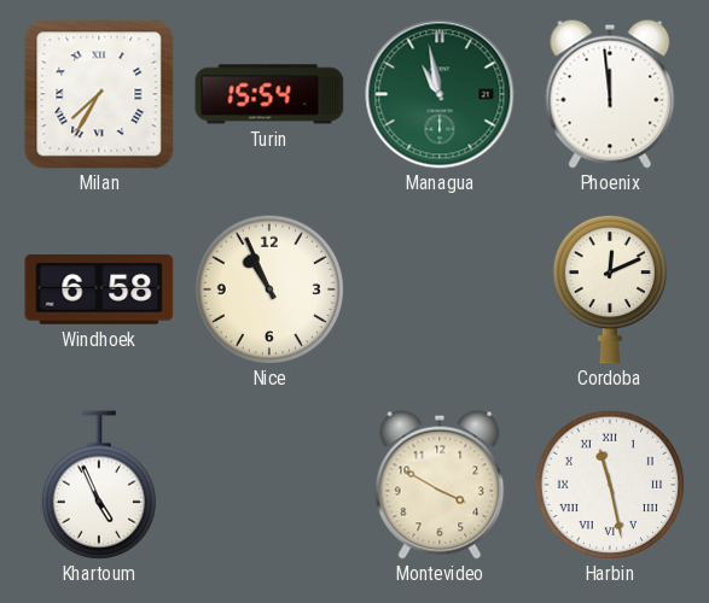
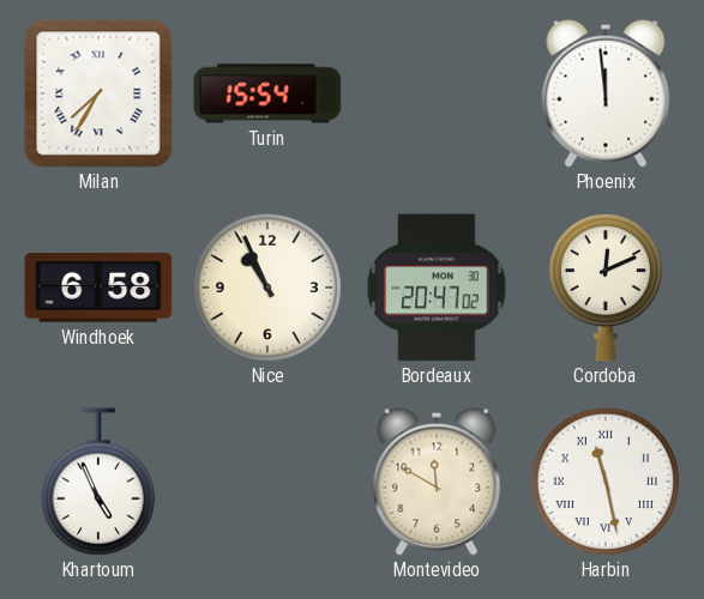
Managua: 10:58 -> none
Bordeaux: none -> 20:47
Montevideo: 3:50 -> 11:50
